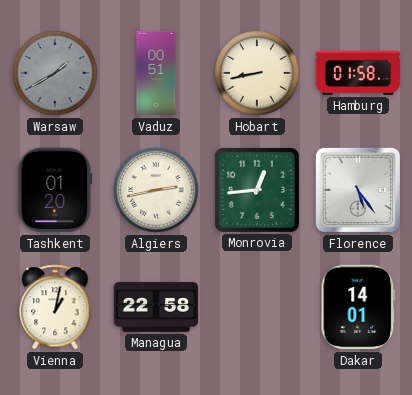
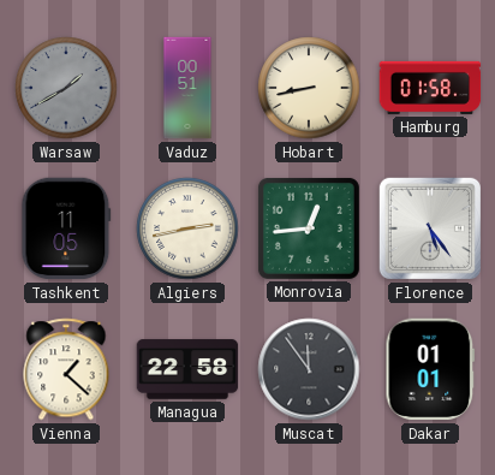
Tashkent: 01:20 -> 11:05
Vienna: 1:02 -> 1:22
Muscat: none -> 11:54
Dakar: 14:01 -> 01:01
